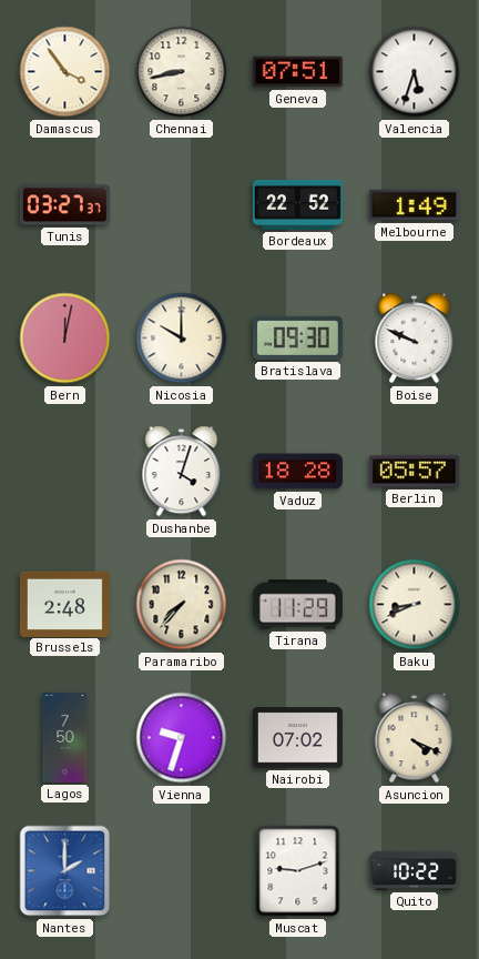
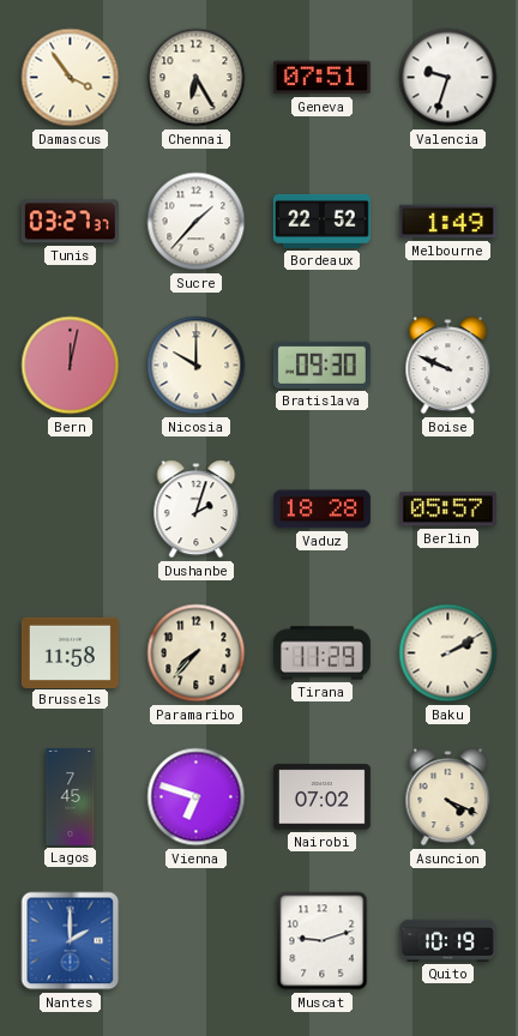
Chennai: 8:43 -> 6:25
Valencia: 5:33 -> 9:33
Sucre: none -> 1:37
Dushanbe: 4:03 -> 2:03
Brussels: 2:48 -> 11:58
Baku: 8:41 -> 2:10
Lagos: 7:50 -> 7:45
Vienna: 9:33 -> 6:48
Quito: 10:22 -> 10:19
